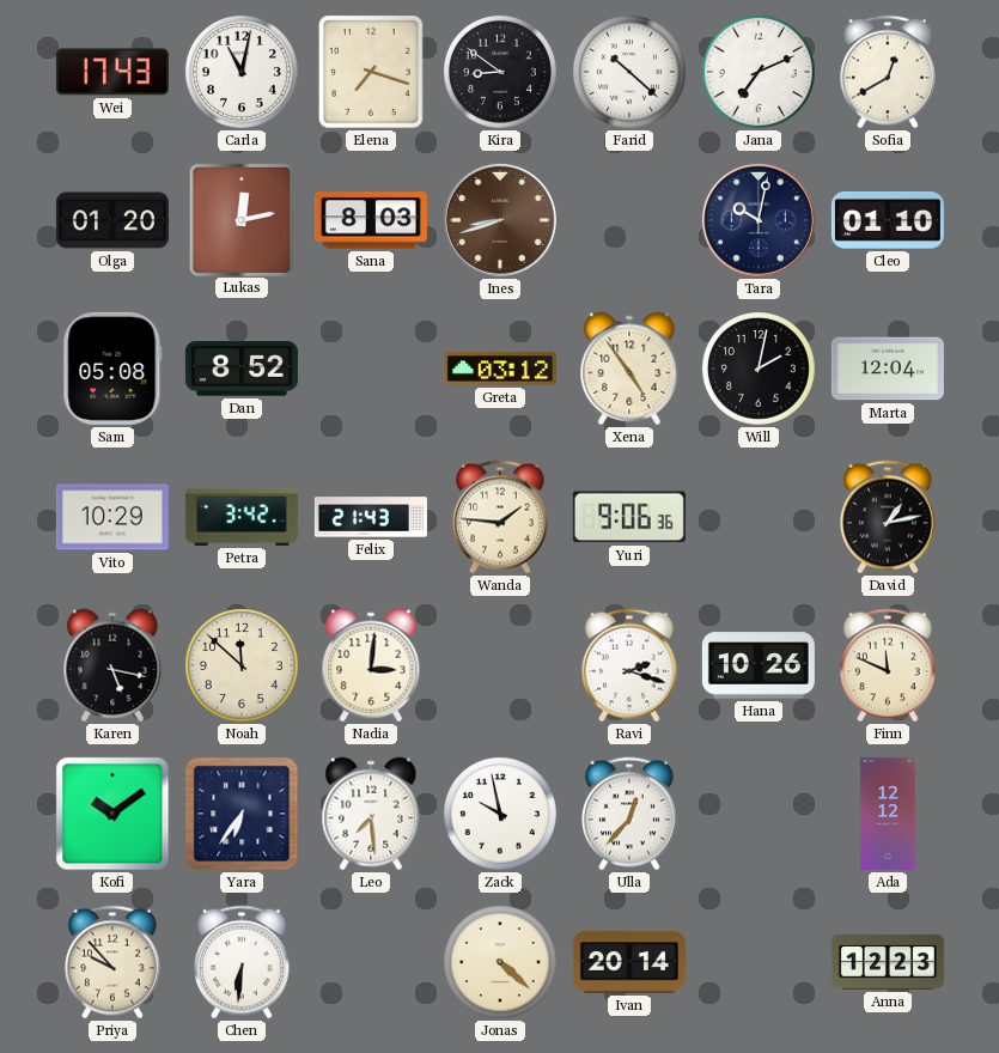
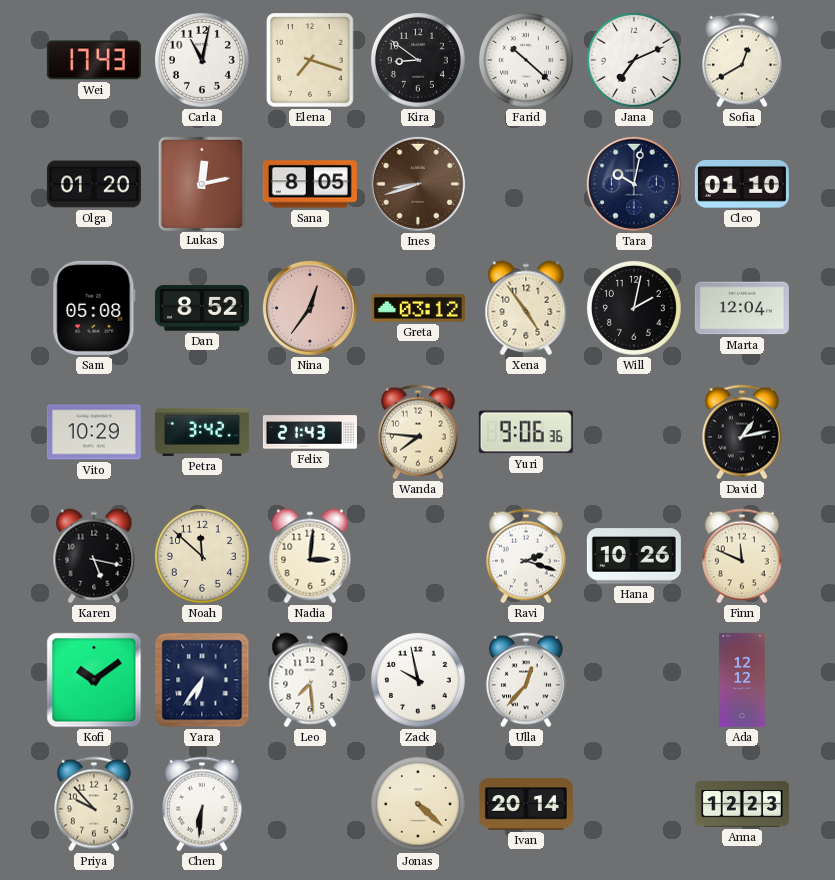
Sana: 8:03 -> 8:05
Nina: none -> 12:36
Wanda: 1:46 -> 7:46
